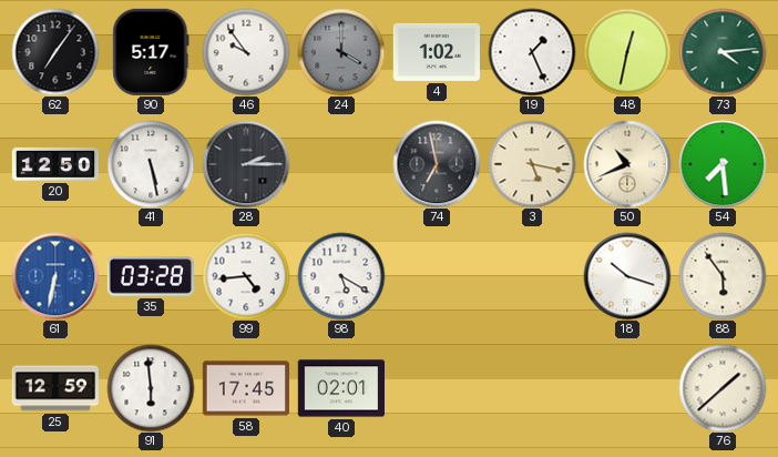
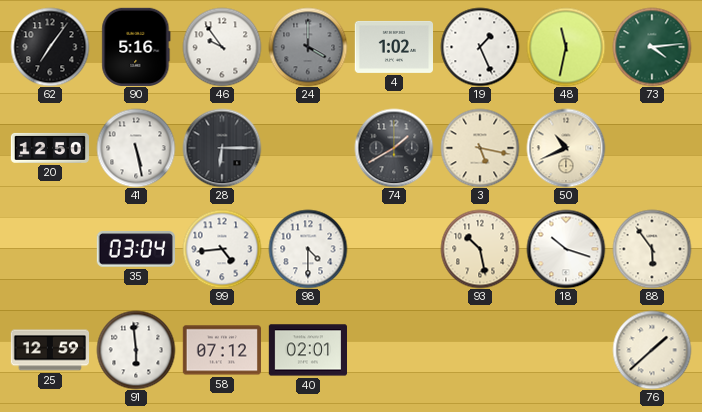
90: 5:17 -> 5:16
48: 12:32 -> 11:32
28: 2:15 -> 6:15
74: 6:58 -> 1:40
54: 7:29 -> none
61: 6:32 -> none
35: 03:28 -> 03:04
98: 5:20 -> 4:30
93: none -> 10:28
58: 17:45 -> 07:12
